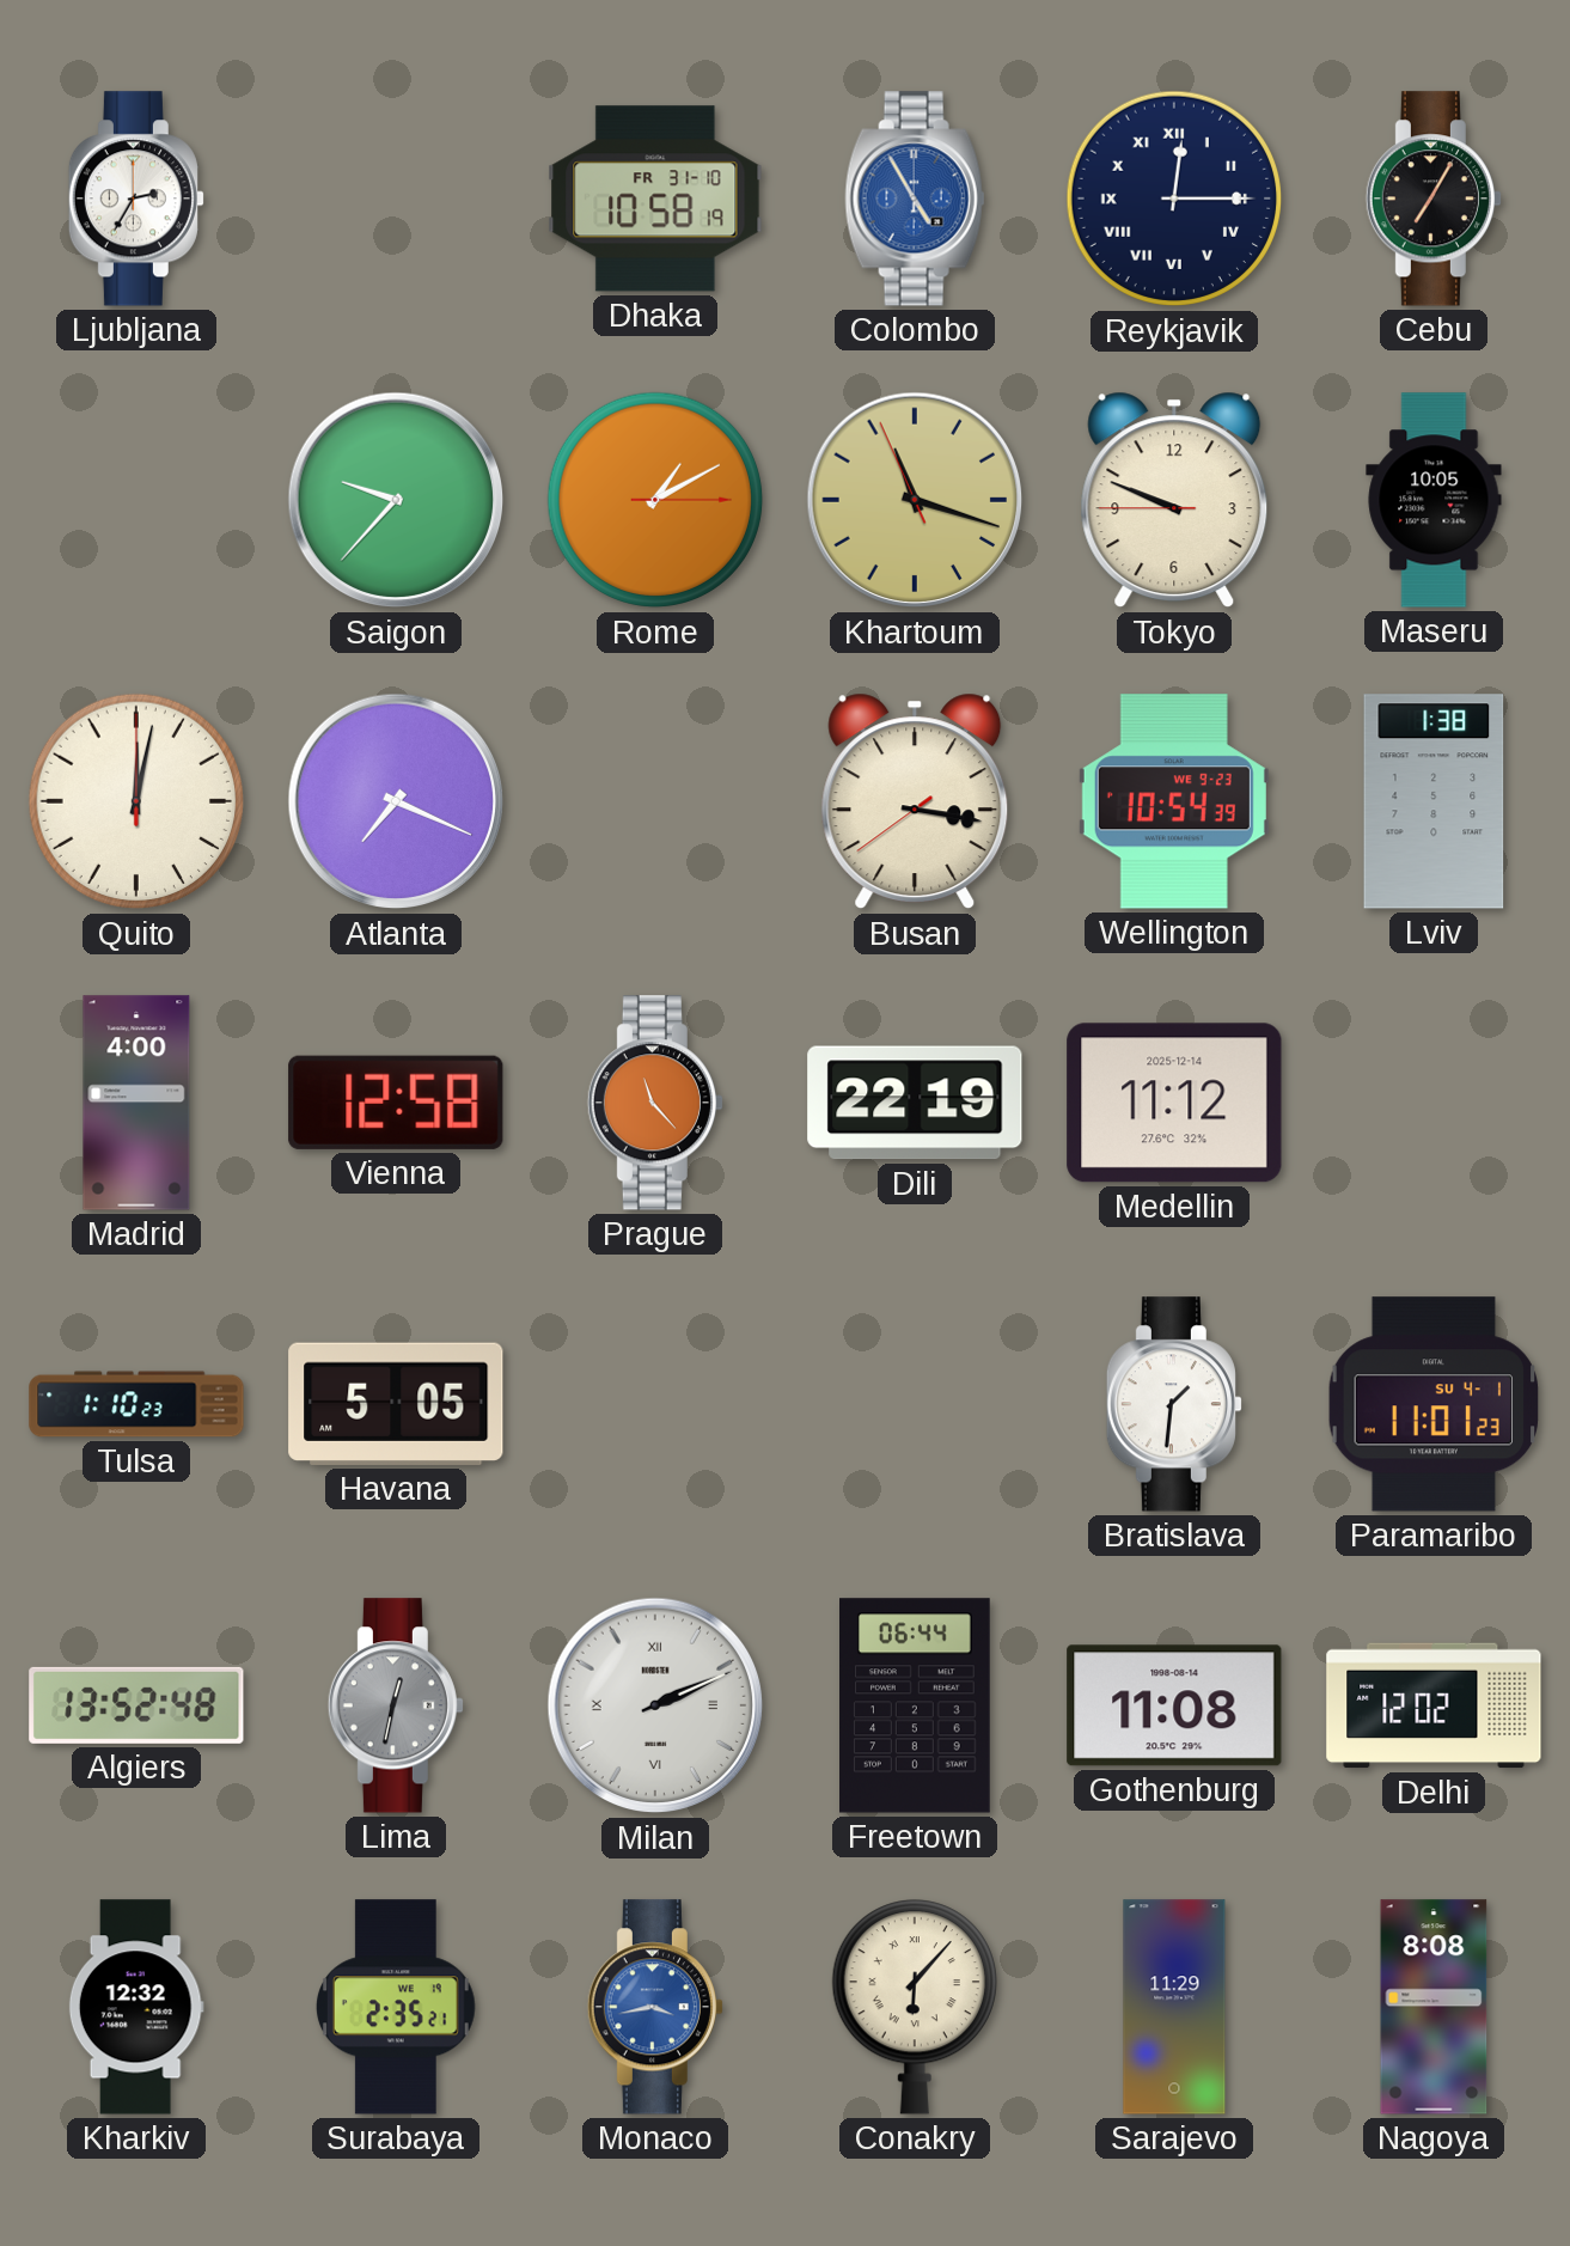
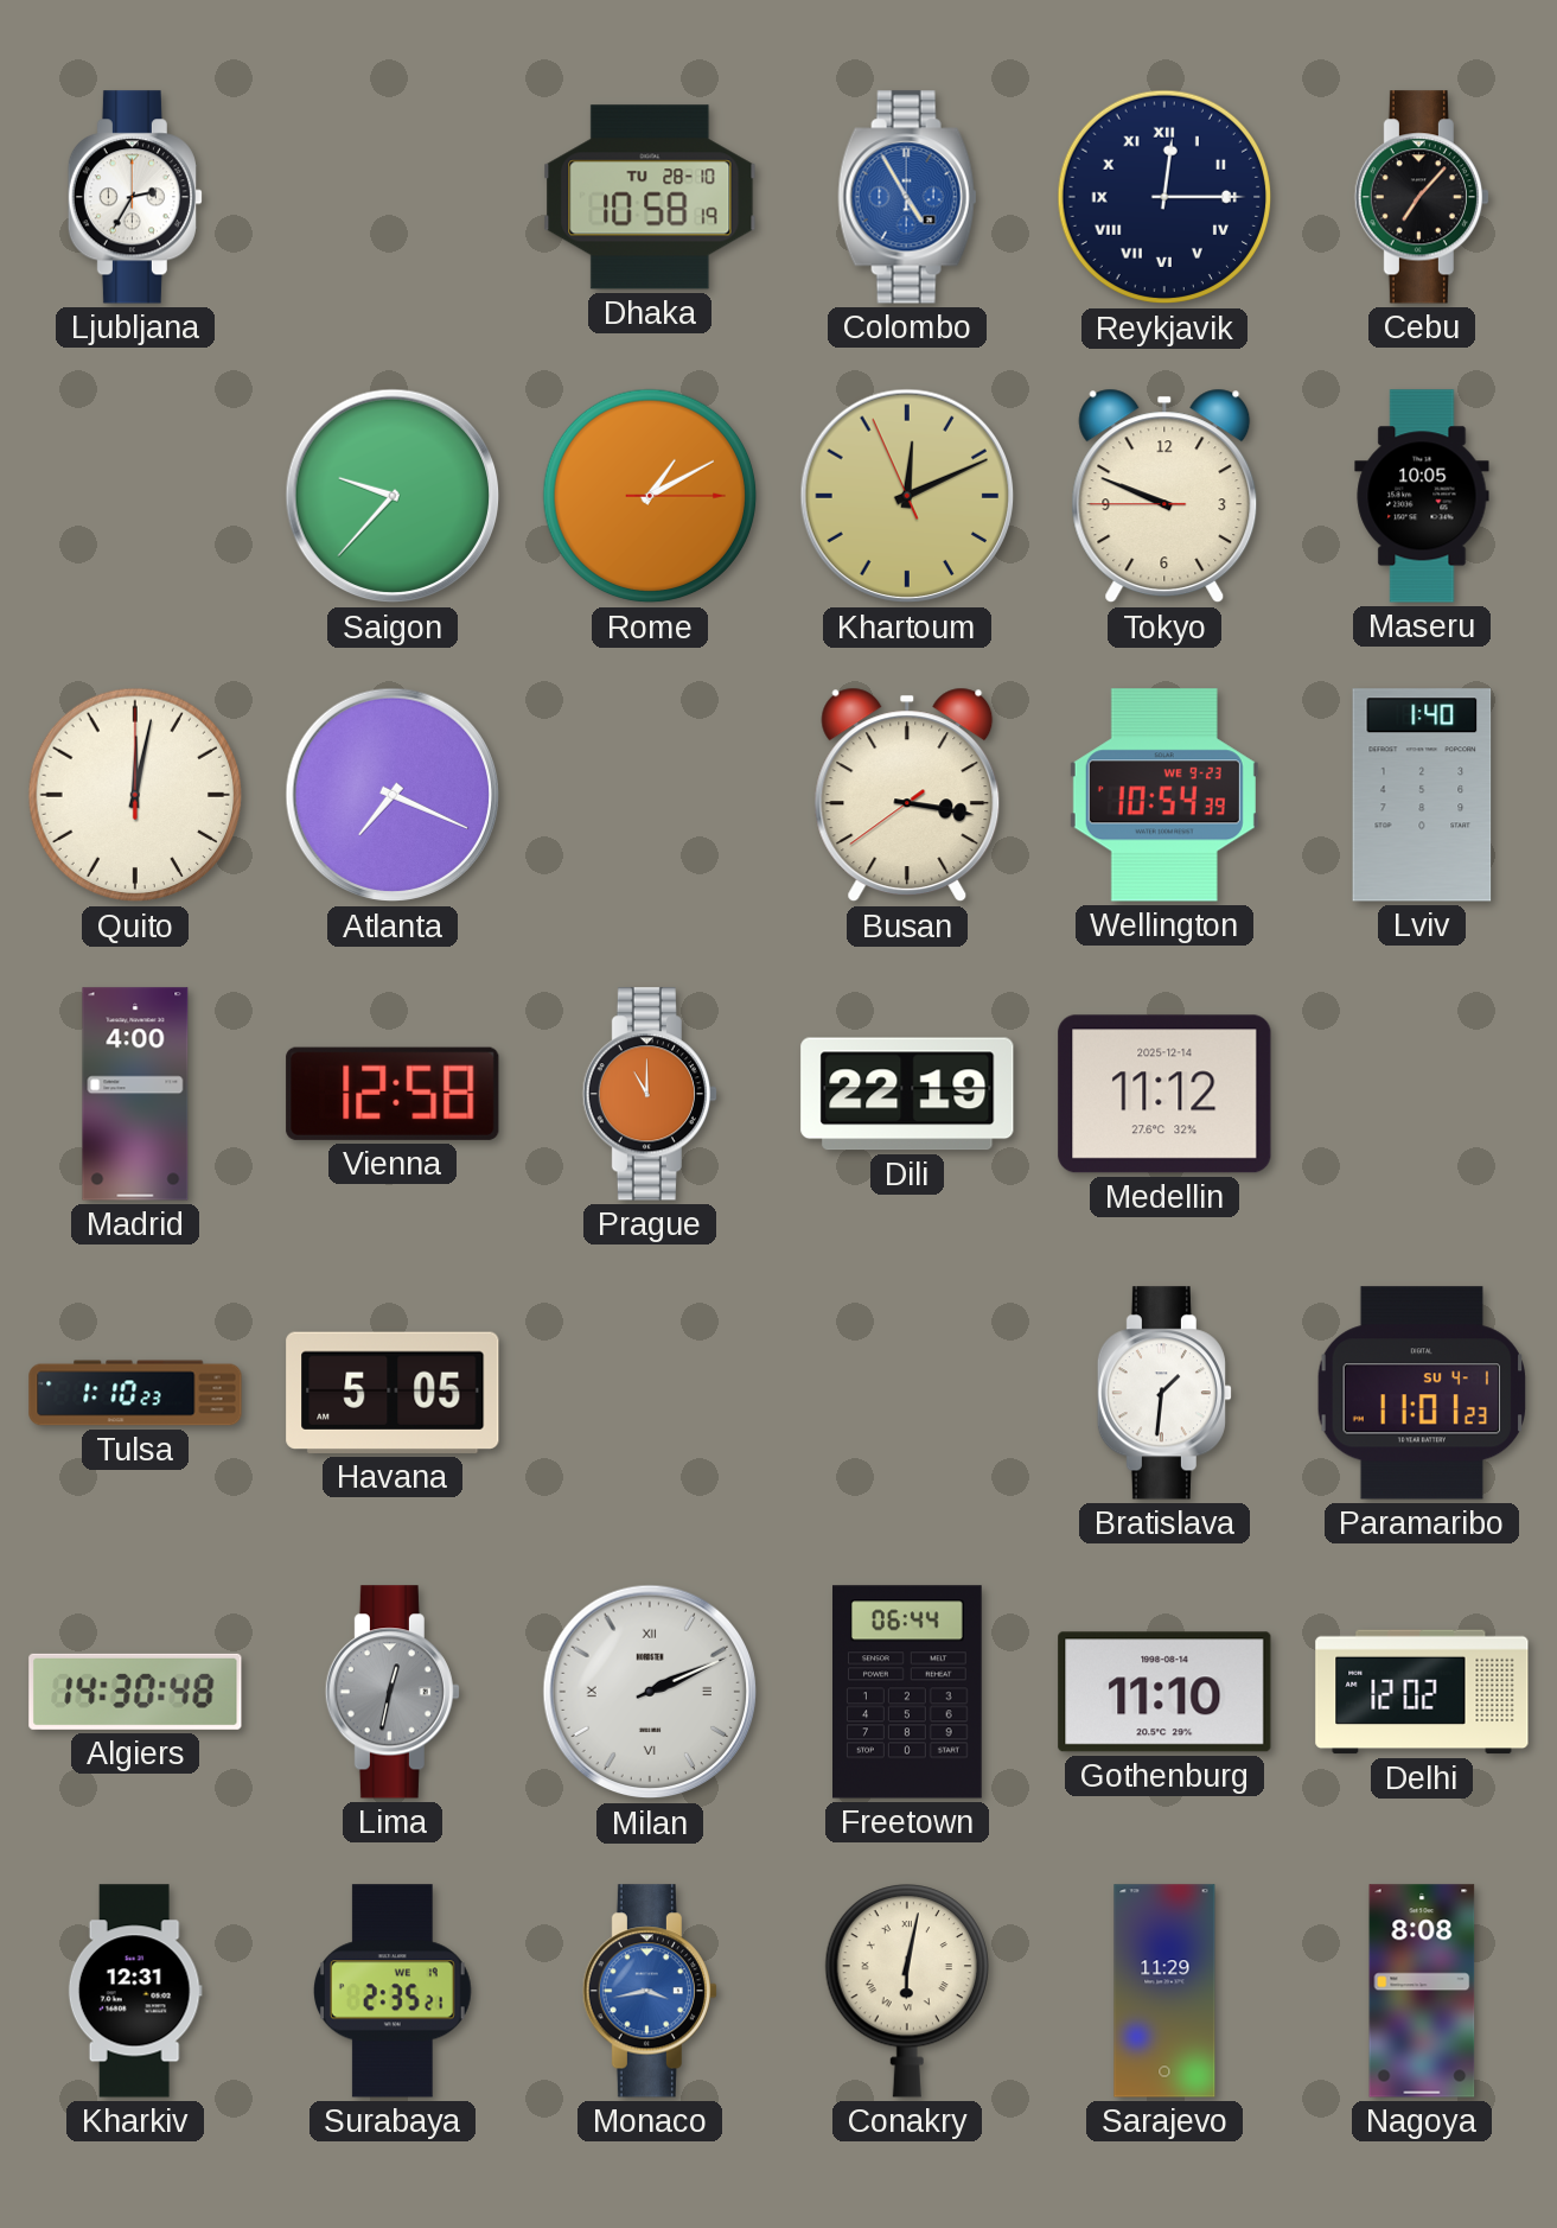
Dhaka date: FR 31-10 -> TU 28-10
Cebu: 7:05 -> 7:07
Khartoum: 11:17 -> 12:10
Lviv: 1:38 -> 1:40
Prague: 11:23 -> 11:00
Algiers: 13:52 -> 14:30
Gothenburg: 11:08 -> 11:10
Kharkiv: 12:32 -> 12:31
Conakry: 6:07 -> 6:02
